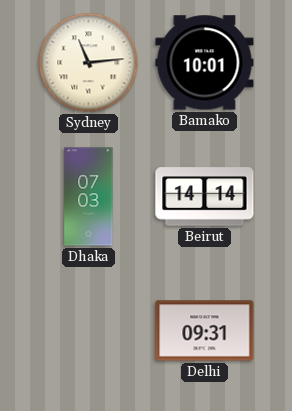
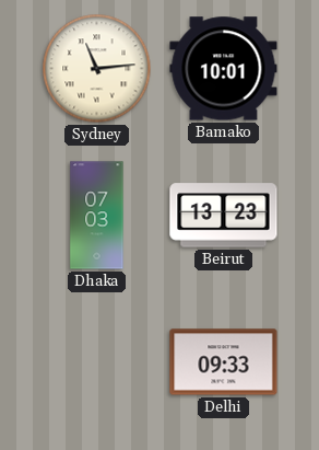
Beirut: 14:14 -> 13:23
Delhi: 09:31 -> 09:33
